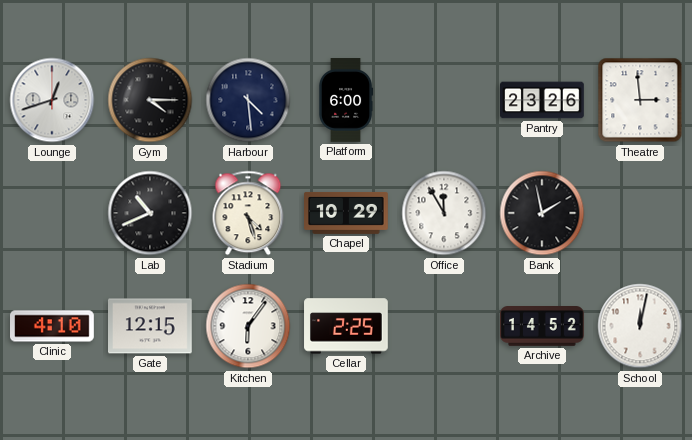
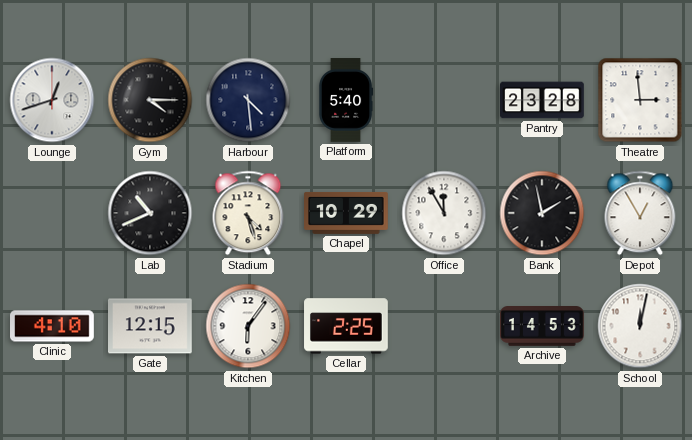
Platform: 6:00 -> 5:40
Pantry: 23:26 -> 23:28
Depot: none -> 12:55
Archive: 14:52 -> 14:53
